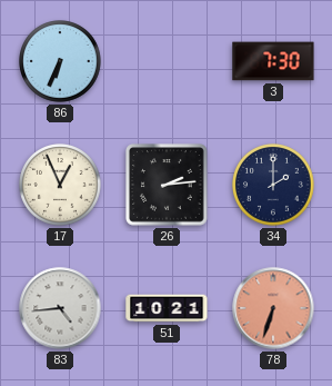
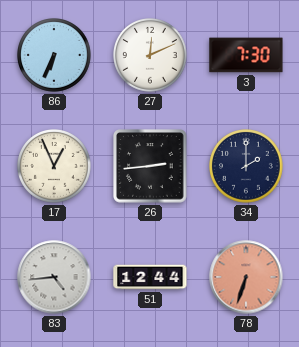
27: none -> 12:11
26: 2:14 -> 2:44
51: 10:21 -> 12:44
